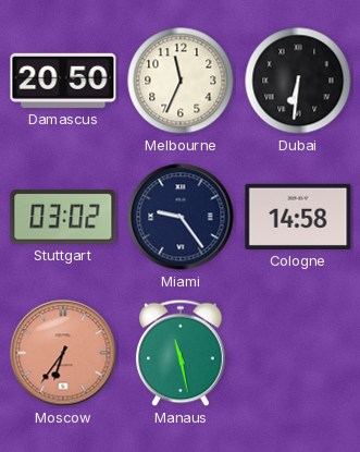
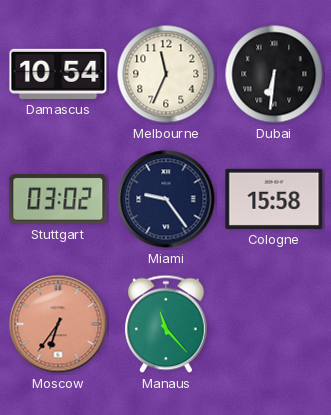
Damascus: 20:50 -> 10:54
Cologne: 14:58 -> 15:58
Manaus: 11:28 -> 11:23
